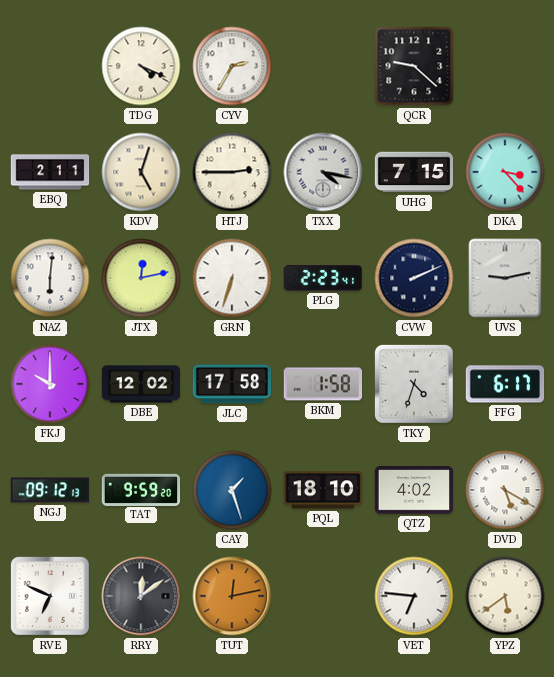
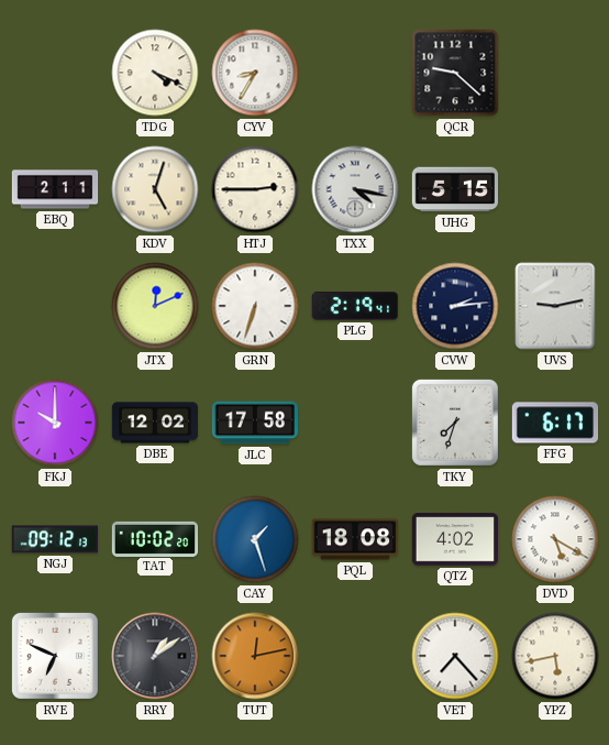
CYV: 2:35 -> 8:35
UHG: 7:15 -> 5:15
DKA: 3:23 -> none
NAZ: 6:01 -> none
JTX: 12:13 -> 12:11
PLG: 2:23 -> 2:19
CVW: 2:11 -> 2:14
BKM: 1:58 -> none
TKY: 4:33 -> 7:33
TAT: 9:59 -> 10:02
PQL: 18:10 -> 18:08
RRY: 12:09 -> 1:09
VET: 6:46 -> 7:23
YPZ: 5:39 -> 5:43
